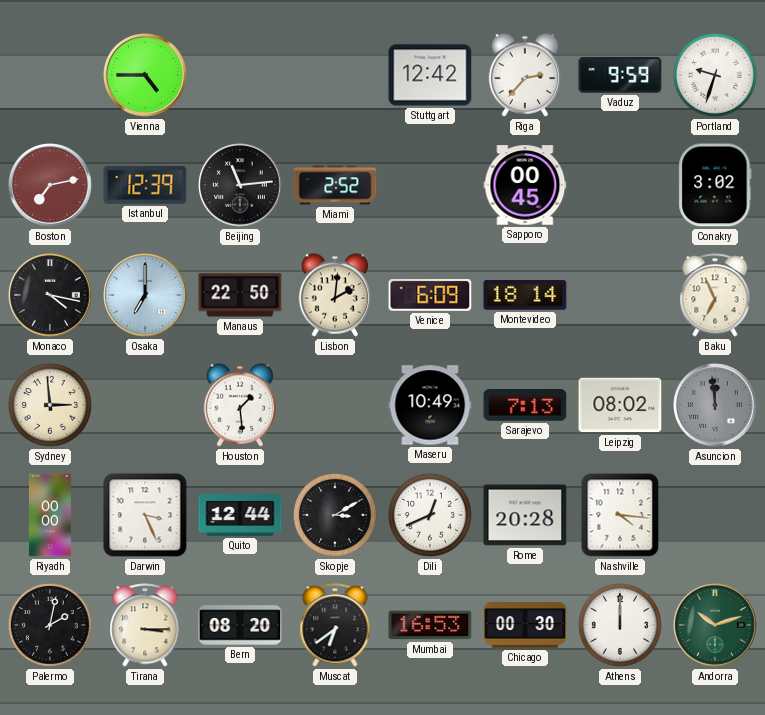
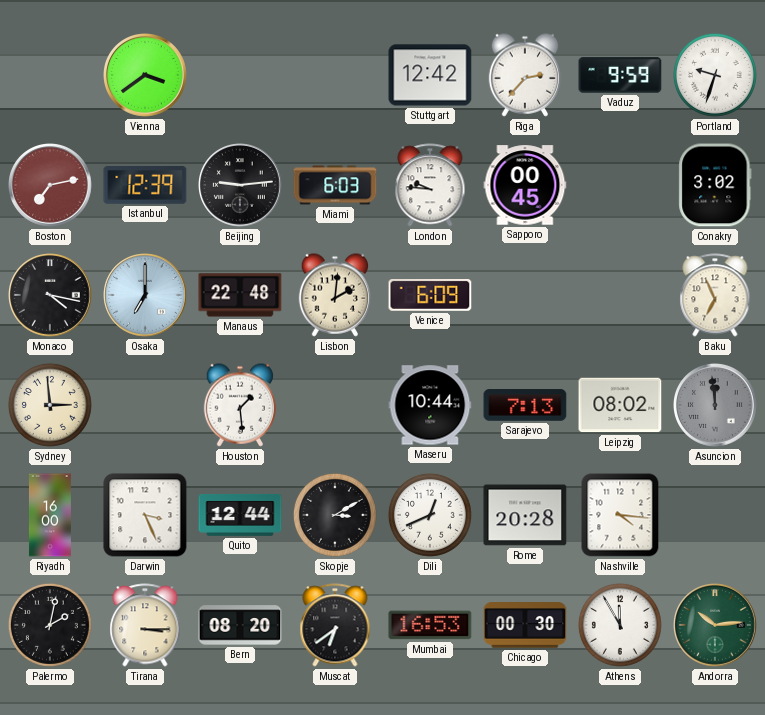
Vienna: 4:45 -> 3:39
Beijing: 11:14 -> 9:14
Miami: 2:52 -> 6:03
London: none -> 9:46
Manaus: 22:50 -> 22:48
Montevideo: 18:14 -> none
Maseru: 10:49 -> 10:44
Riyadh: 00:00 -> 16:00
Athens: 12:00 -> 11:55
Andorra: 10:12 -> 10:14
